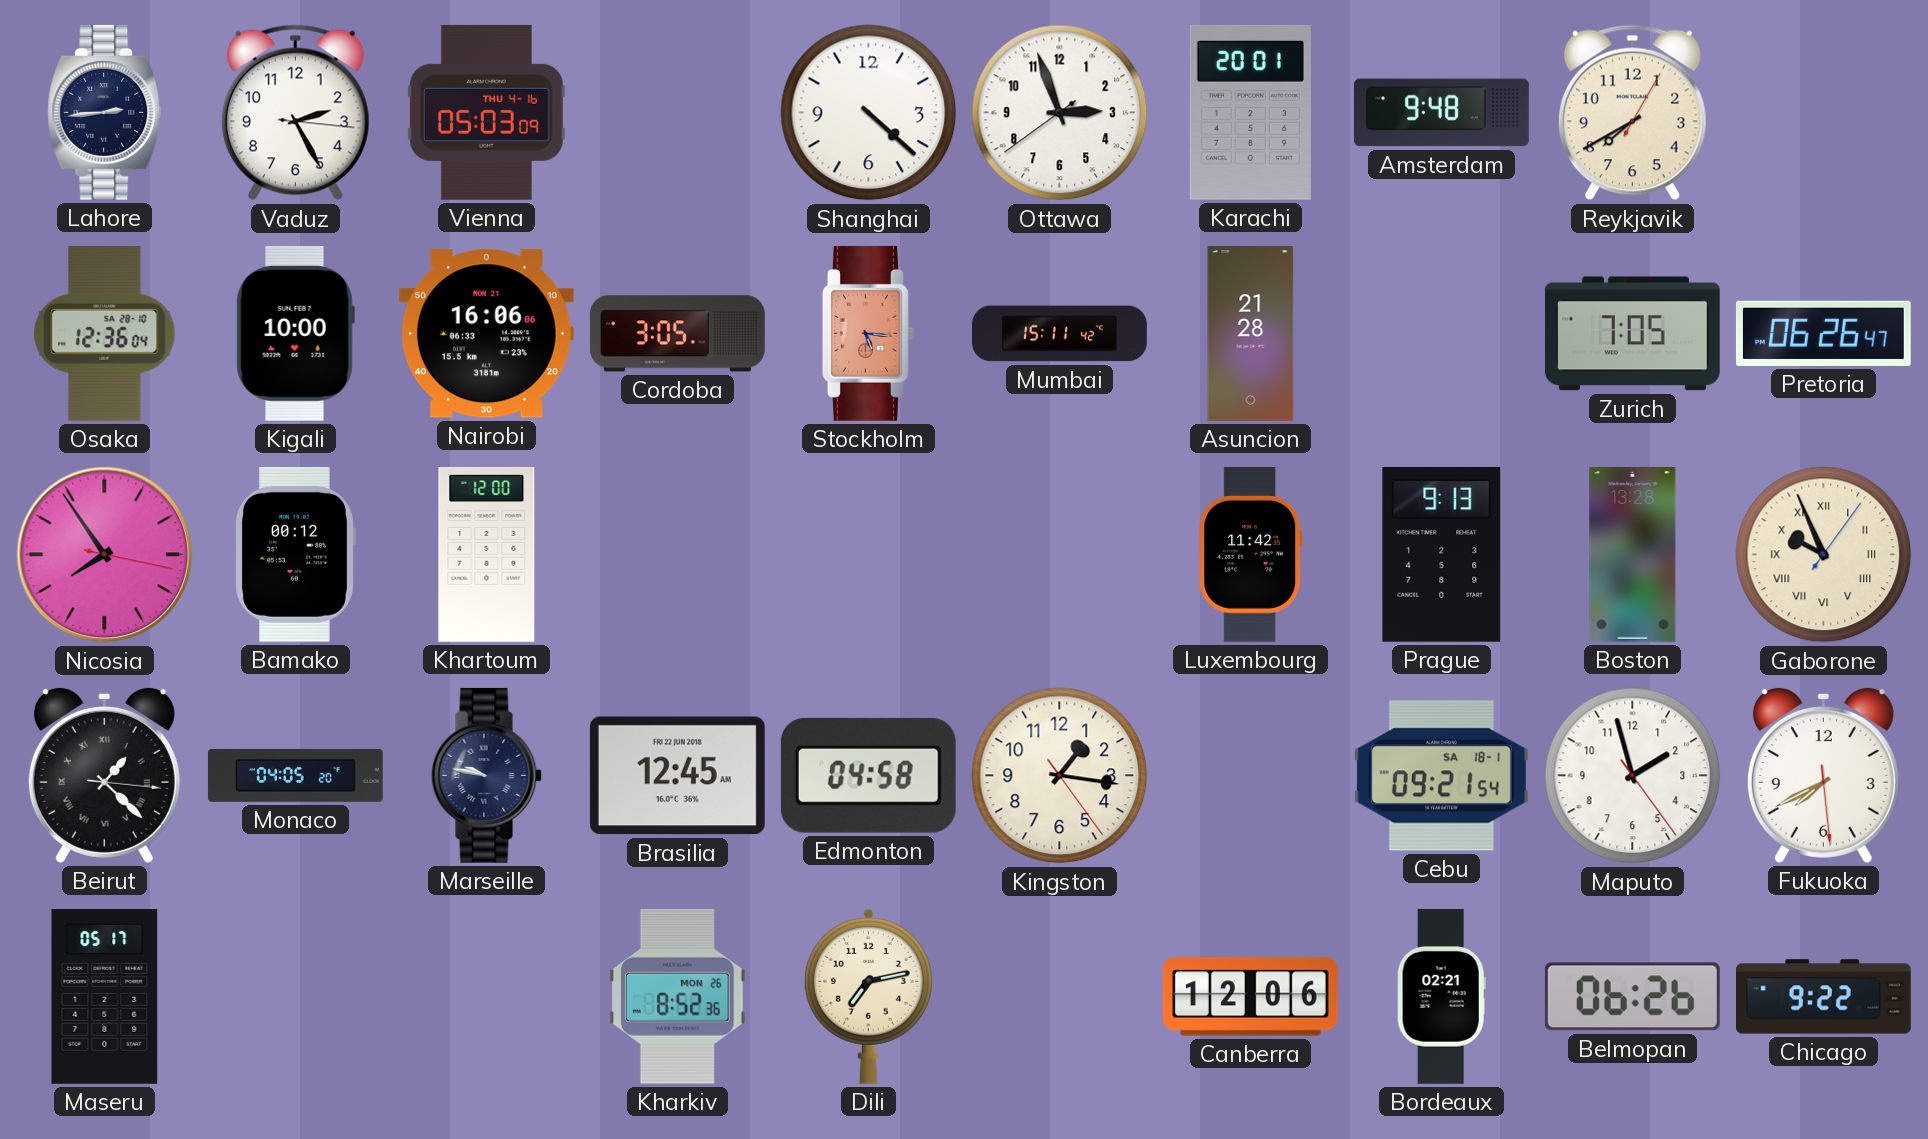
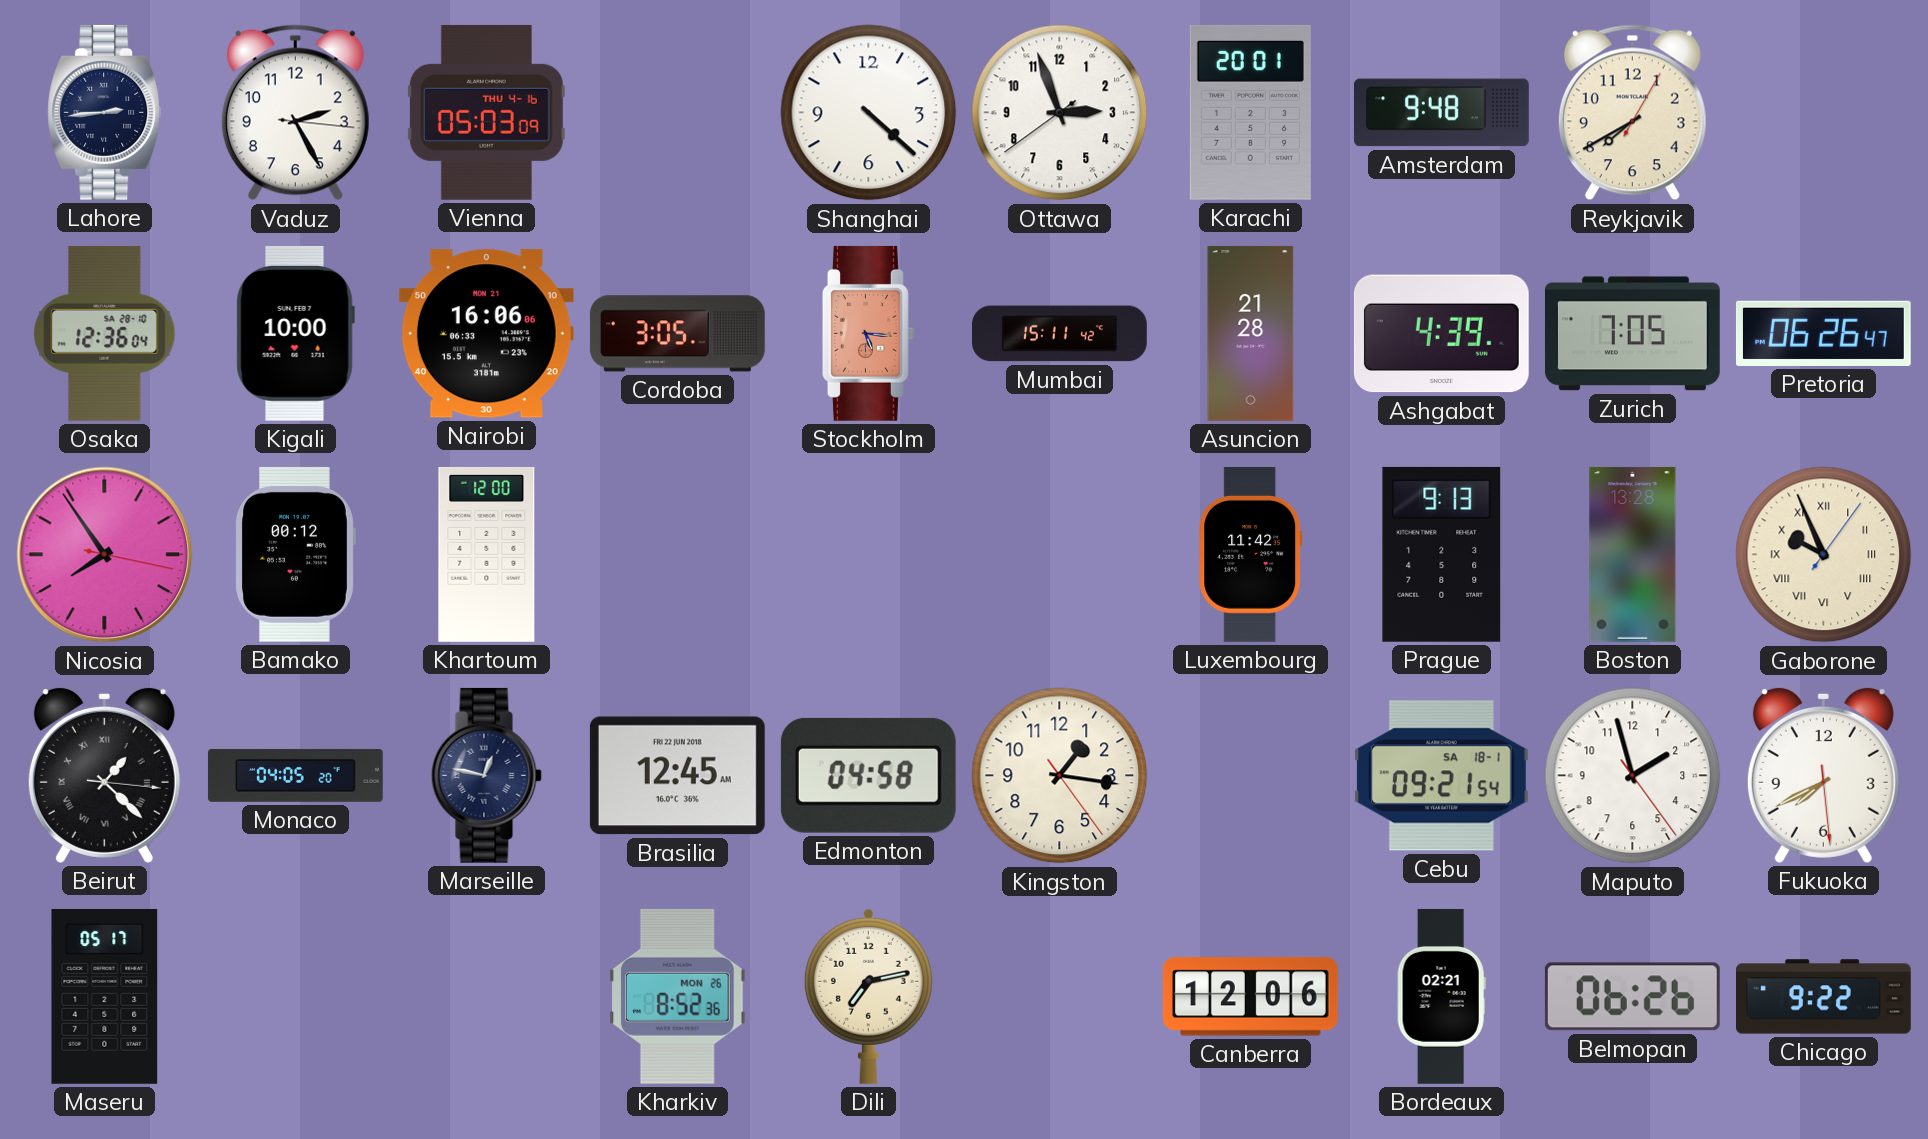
Ashgabat: none -> 4:39
Marseille: 9:47 -> 12:47
